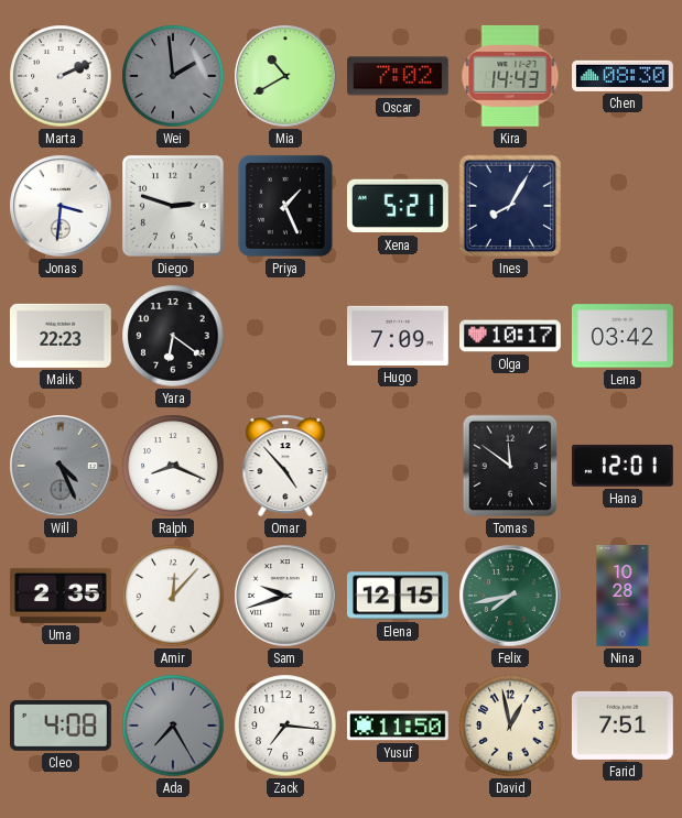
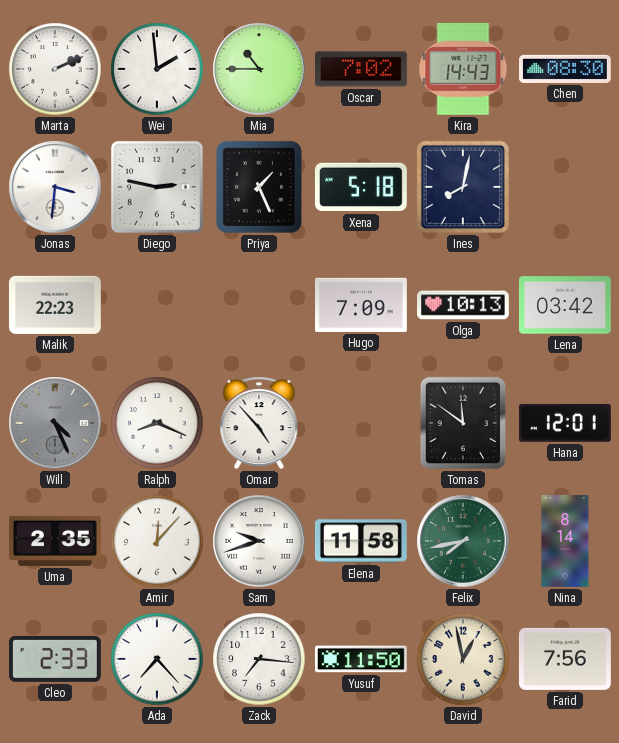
Wei dial: grey -> white
Mia: 10:40 -> 10:45
Diego: 2:48 -> 2:47
Xena: 5:21 -> 5:18
Ines: 8:05 -> 8:02
Yara: 6:21 -> none
Olga: 10:17 -> 10:13
Elena: 12:15 -> 11:58
Nina: 10:28 -> 8:14
Cleo: 4:08 -> 2:33
Ada: 7:25 -> 7:23
Ada dial: grey -> white
Farid: 7:51 -> 7:56
